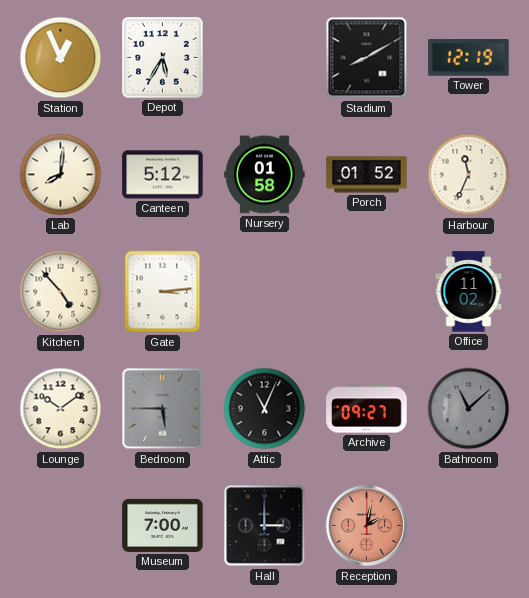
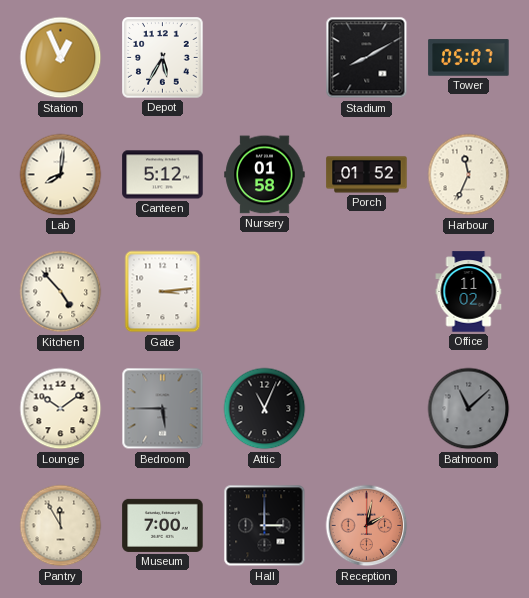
Tower: 12:19 -> 05:07
Archive: 09:27 -> none
Pantry: none -> 11:55
